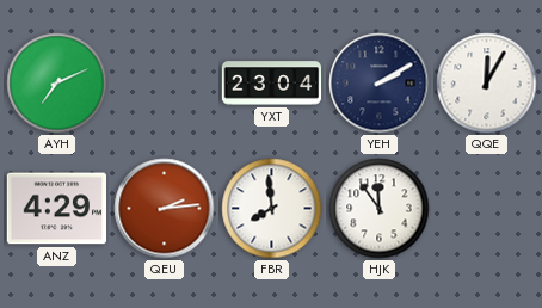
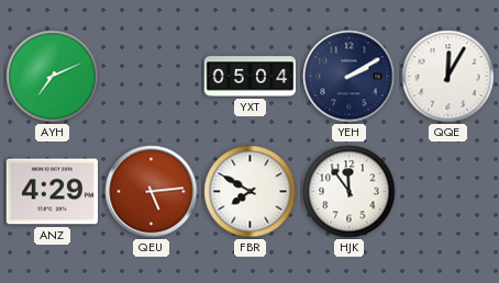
YXT: 23:04 -> 05:04
QEU: 2:14 -> 5:14
FBR: 7:59 -> 7:50
